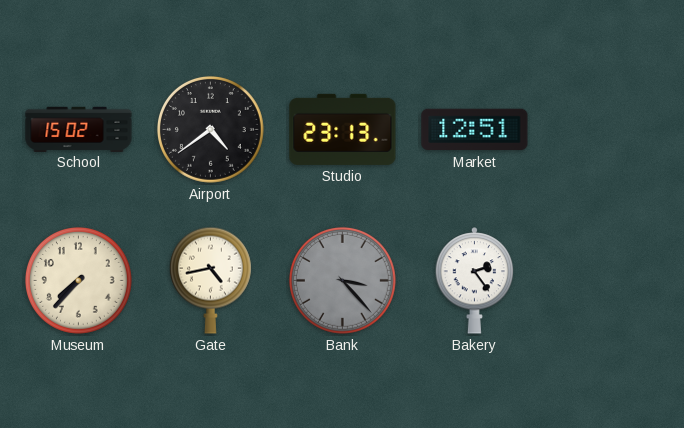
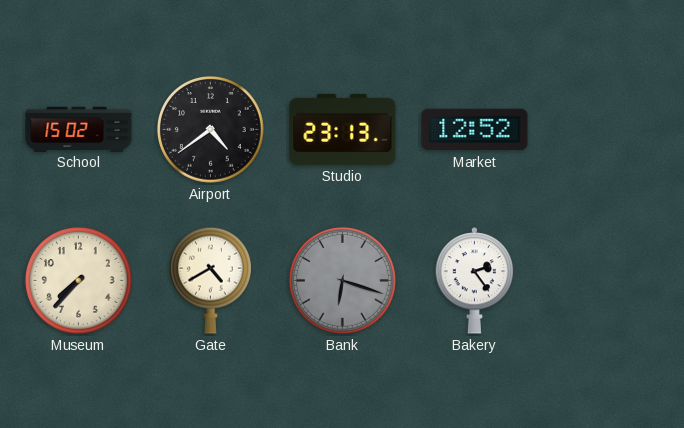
Market: 12:51 -> 12:52
Gate: 4:43 -> 4:40
Bank: 3:23 -> 6:18
